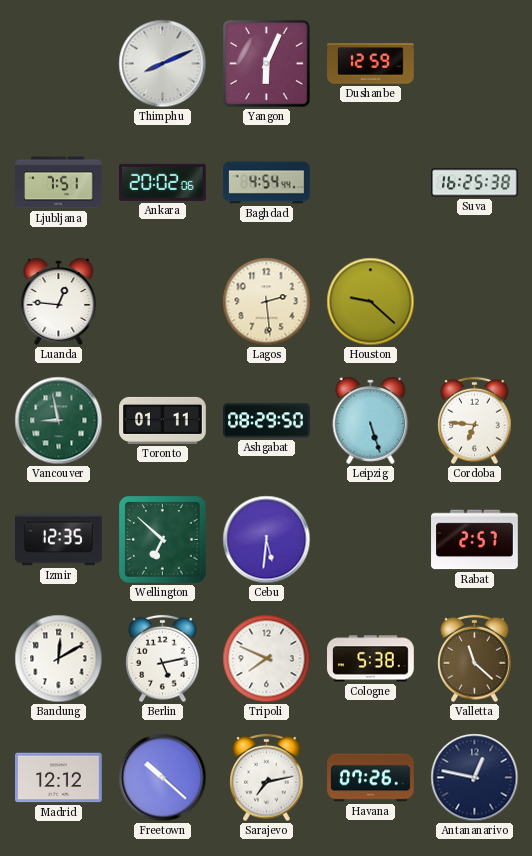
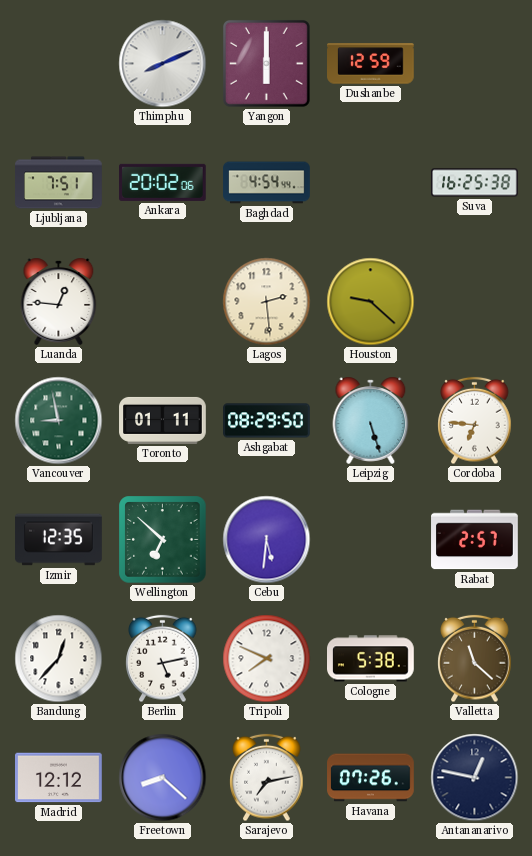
Yangon: 6:04 -> 6:00
Bandung: 12:10 -> 12:37
Freetown: 10:22 -> 8:22
